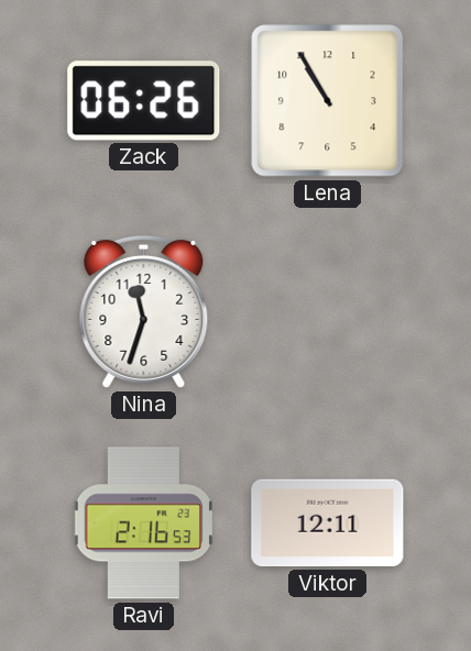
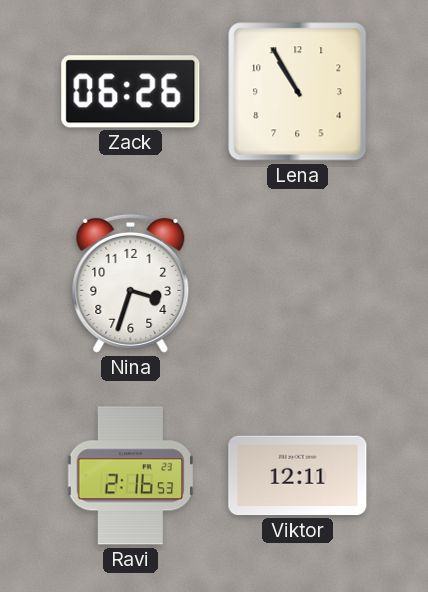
Nina: 11:33 -> 3:33
